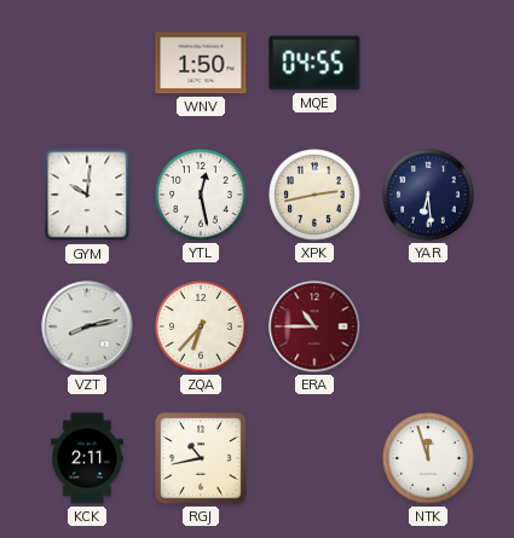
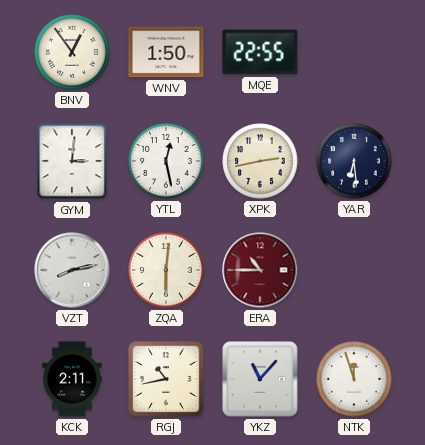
BNV: none -> 12:54
MQE: 04:55 -> 22:55
GYM: 10:01 -> 3:01
ZQA: 6:37 -> 6:01
YKZ: none -> 11:07
